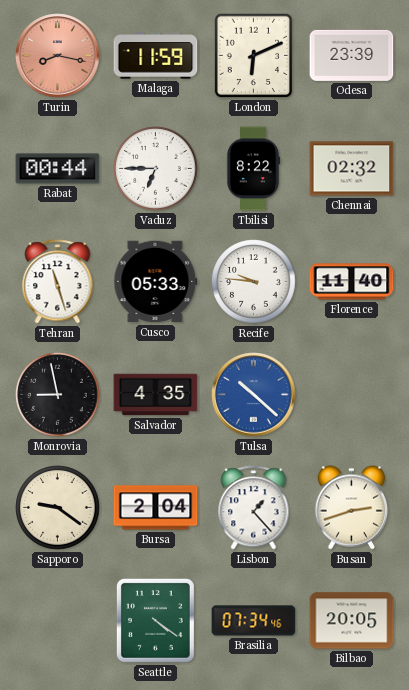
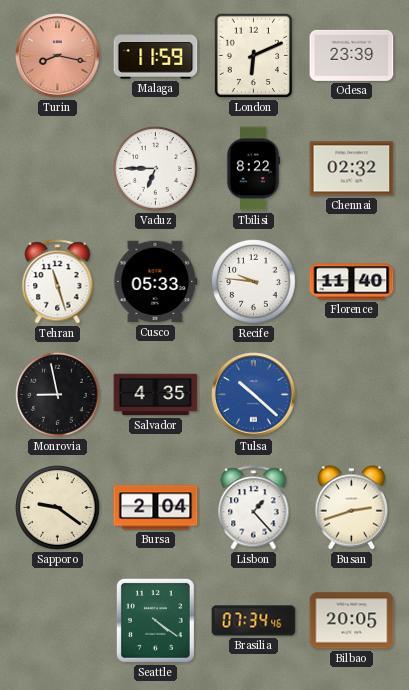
Rabat: 00:44 -> none
